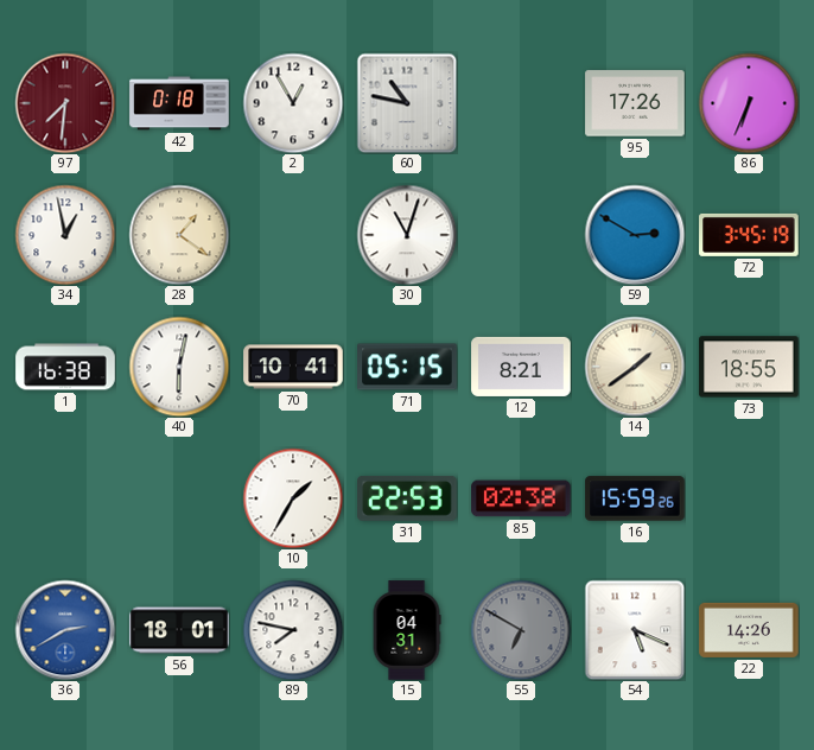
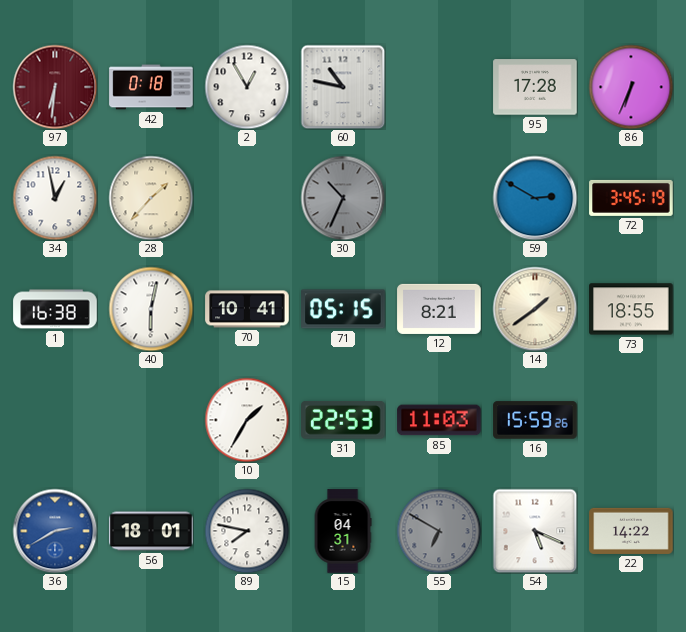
97: 7:31 -> 6:31
95: 17:26 -> 17:28
28: 1:21 -> 1:37
30: 11:03 -> 10:34
30 dial: white -> grey
85: 02:38 -> 11:03
22: 14:26 -> 14:22
